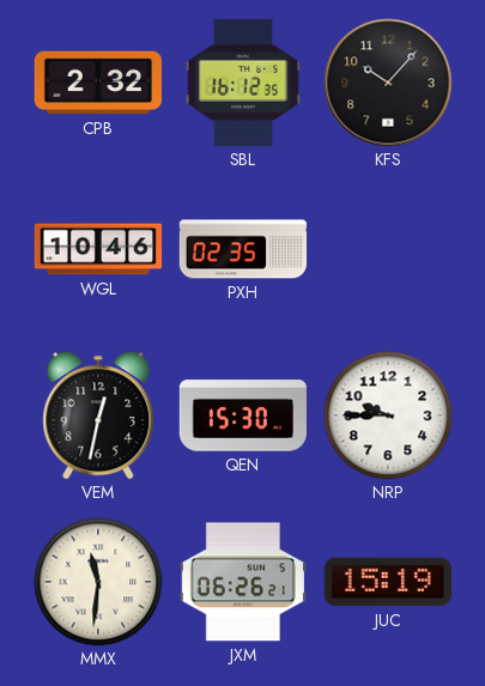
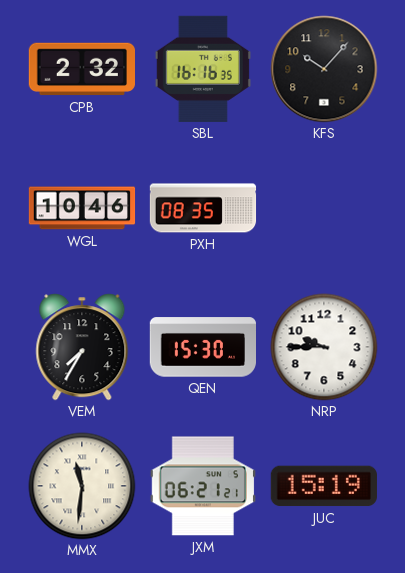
SBL: 16:12 -> 16:16
PXH: 02:35 -> 08:35
VEM: 12:32 -> 7:35
JXM: 06:26 -> 06:21
